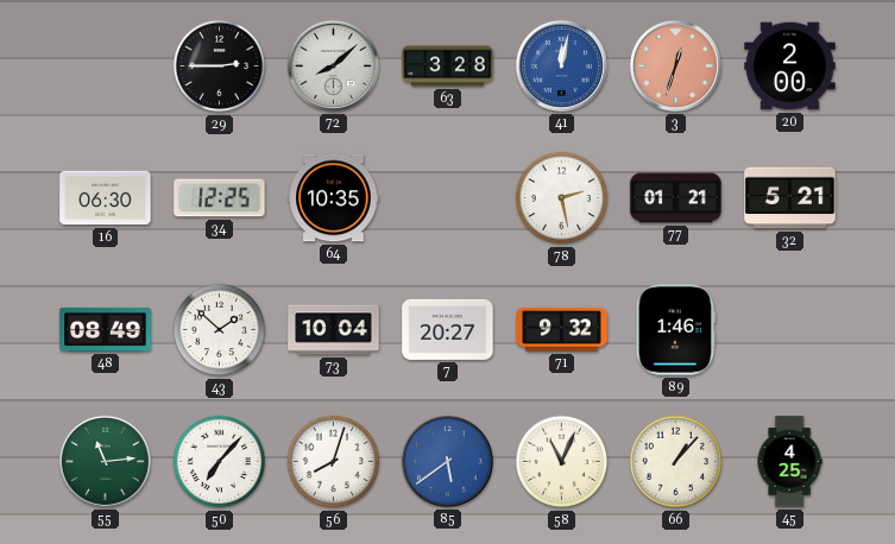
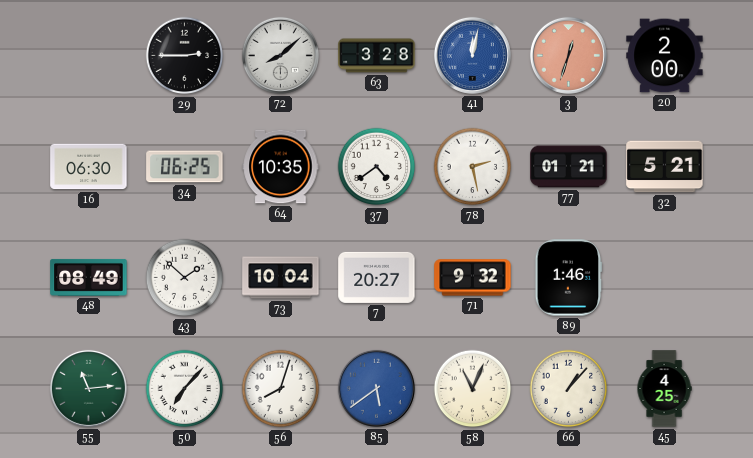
34: 12:25 -> 06:25
37: none -> 4:39
